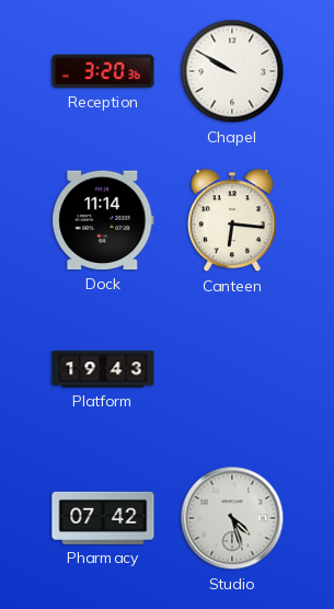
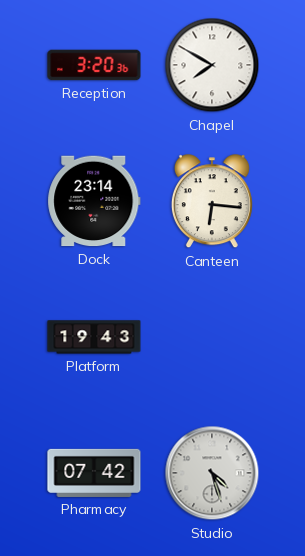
Chapel: 9:50 -> 7:50
Dock: 11:14 -> 23:14
